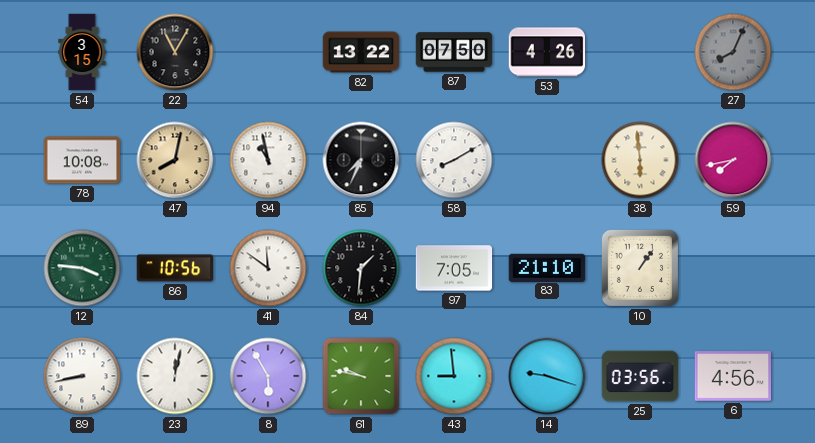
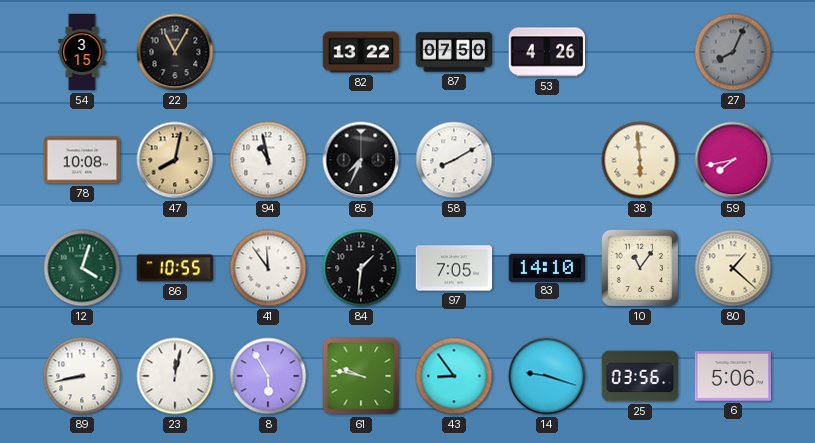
12: 3:46 -> 4:03
86: 10:56 -> 10:55
41: 11:51 -> 11:54
83: 21:10 -> 14:10
10: 1:06 -> 11:06
80: none -> 1:22
43: 8:59 -> 8:54
6: 4:56 -> 5:06
